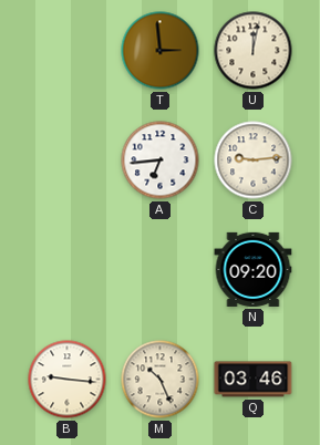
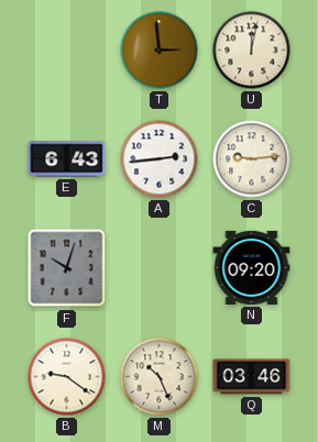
E: none -> 6:43
A: 6:44 -> 2:44
F: none -> 10:03
B: 9:16 -> 9:21
